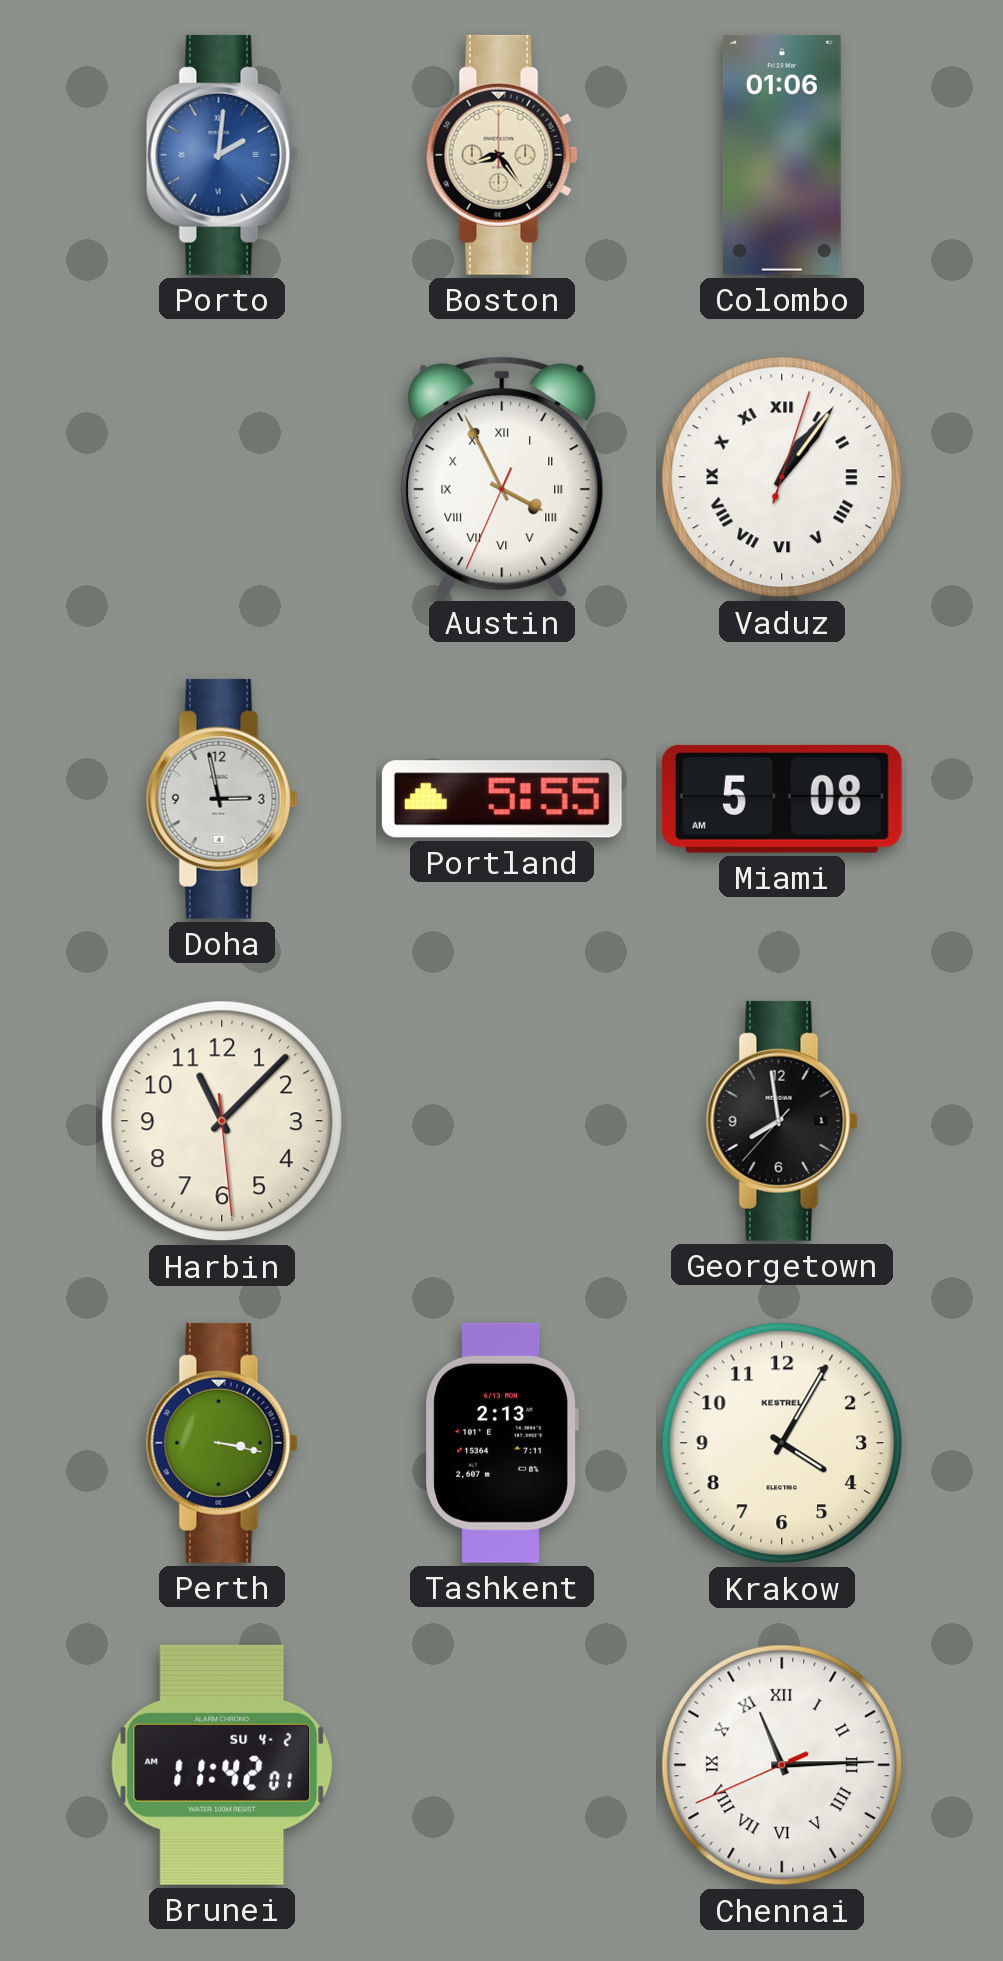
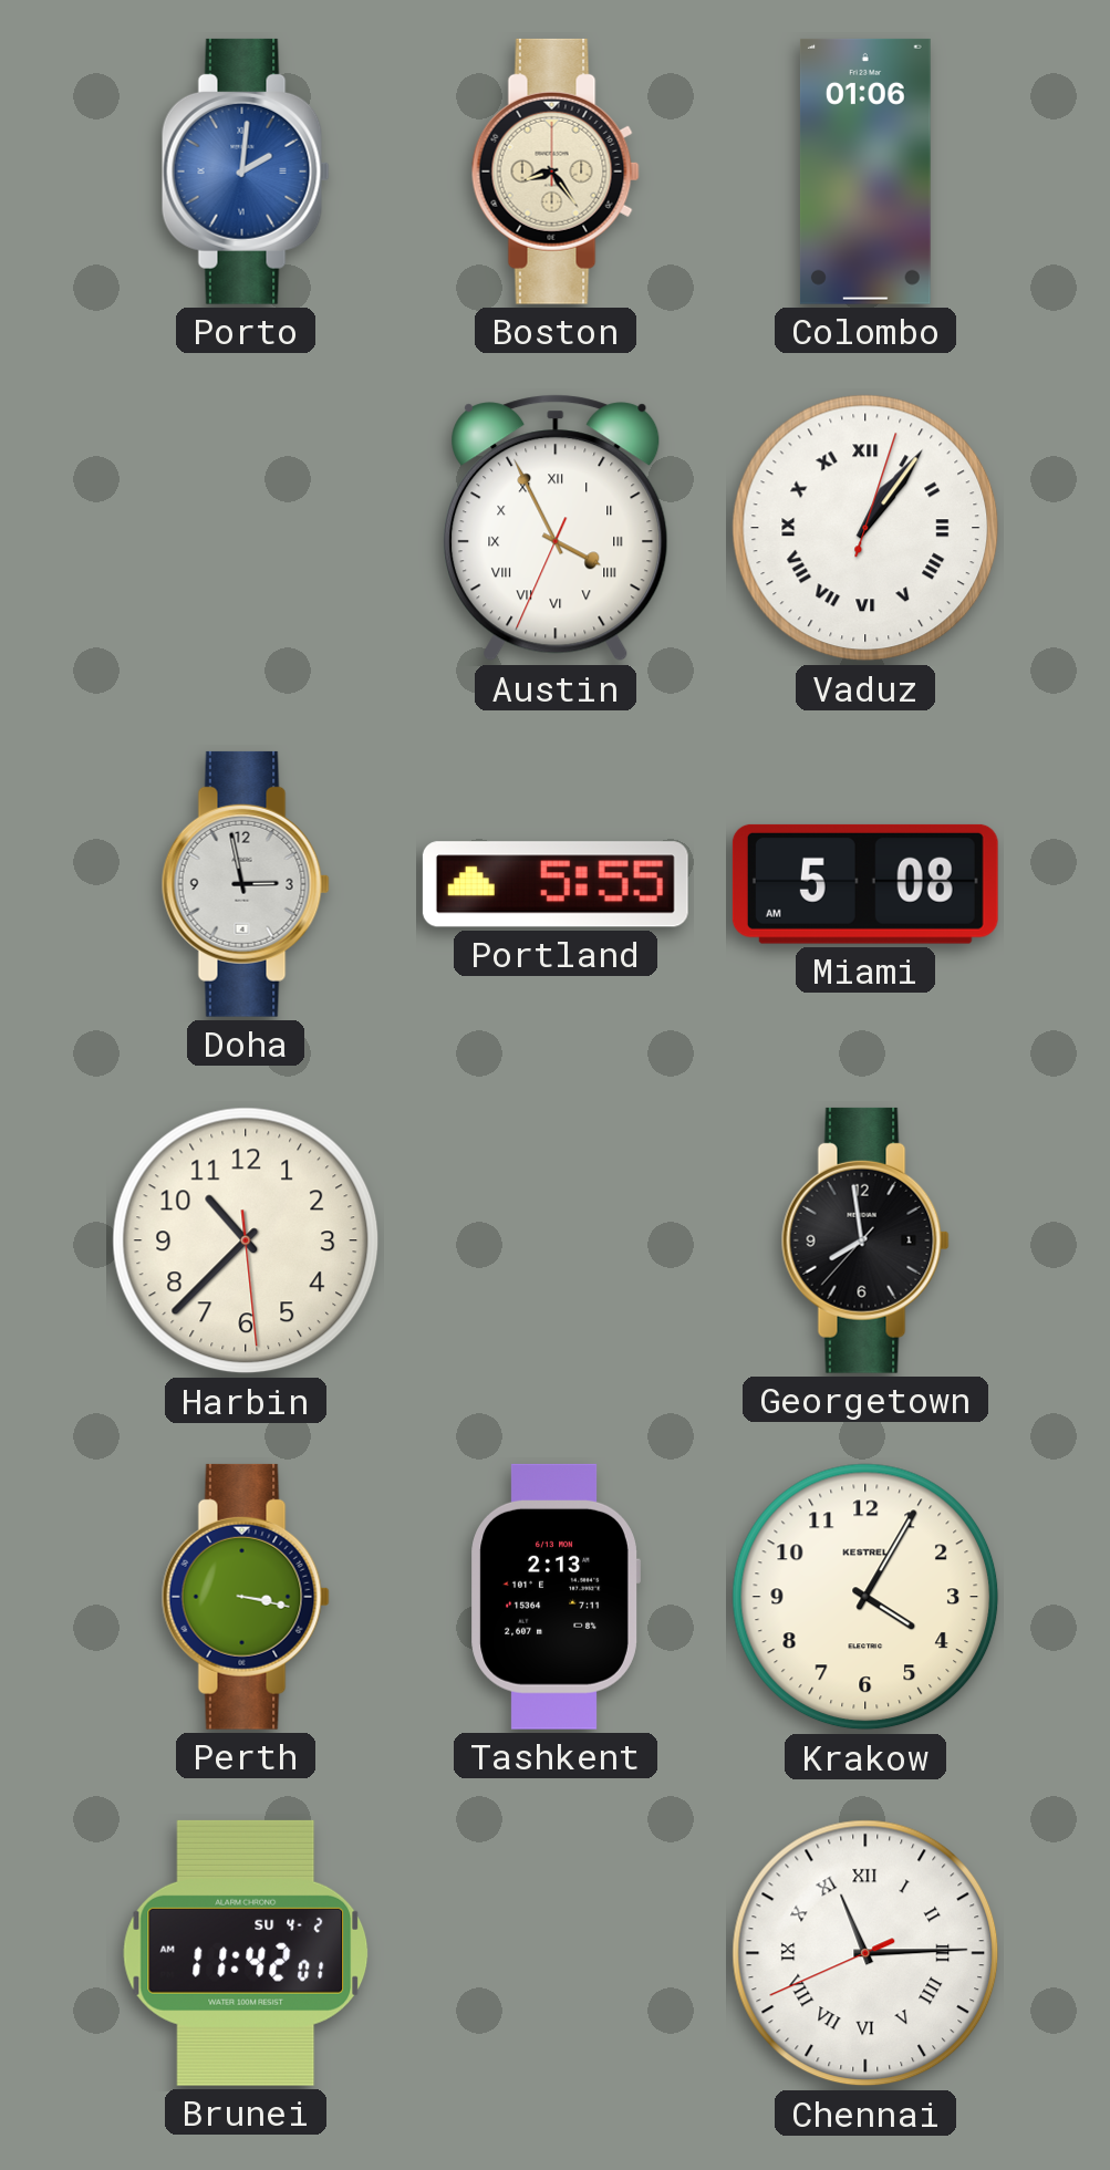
Harbin: 11:07 -> 10:37
